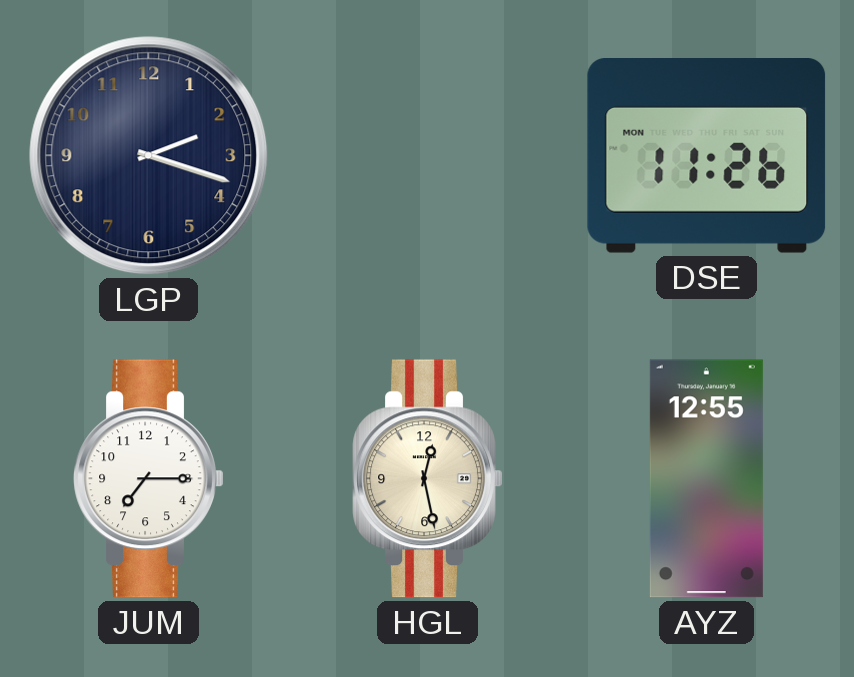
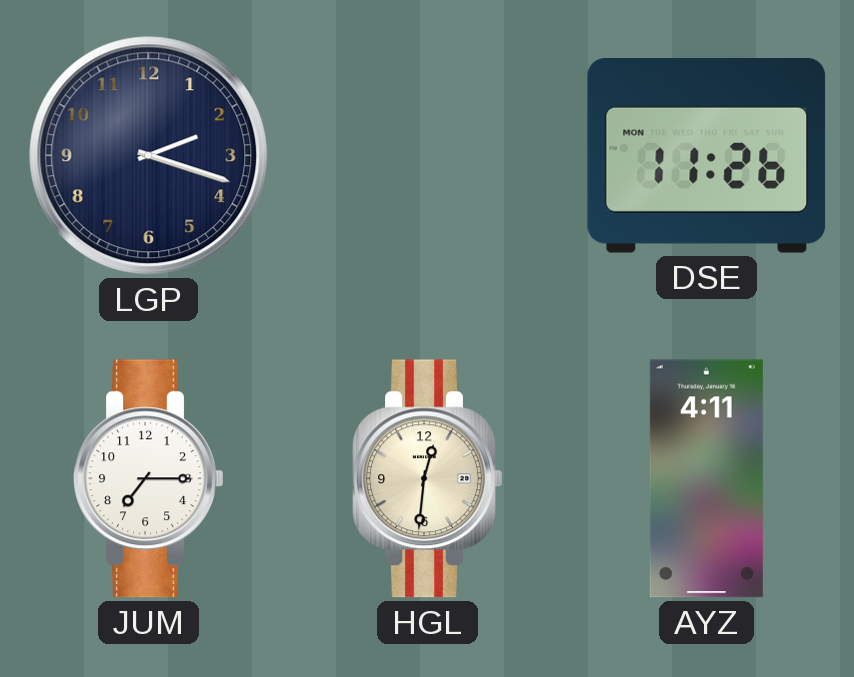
HGL: 12:28 -> 12:31
AYZ: 12:55 -> 4:11
